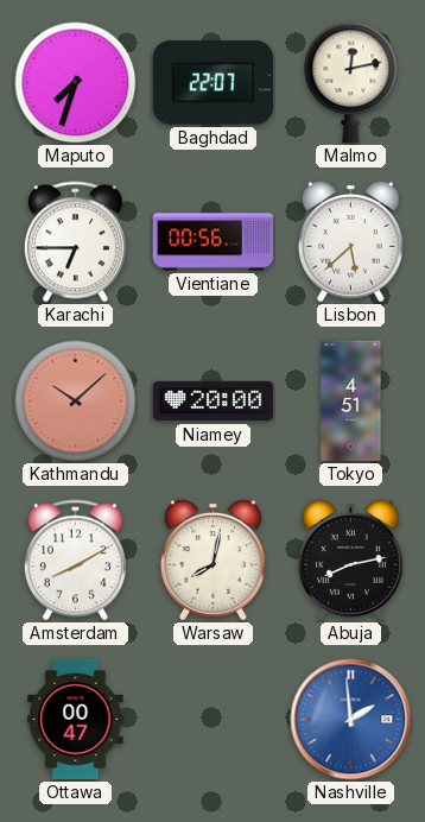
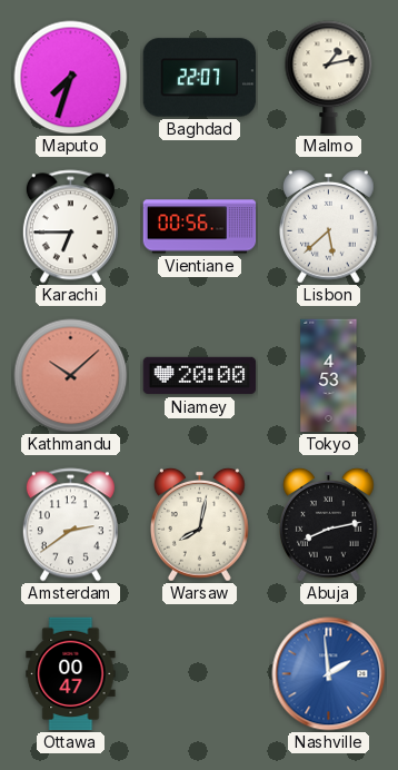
Malmo: 12:13 -> 1:13
Tokyo: 4:51 -> 4:53
Amsterdam: 8:10 -> 2:39
